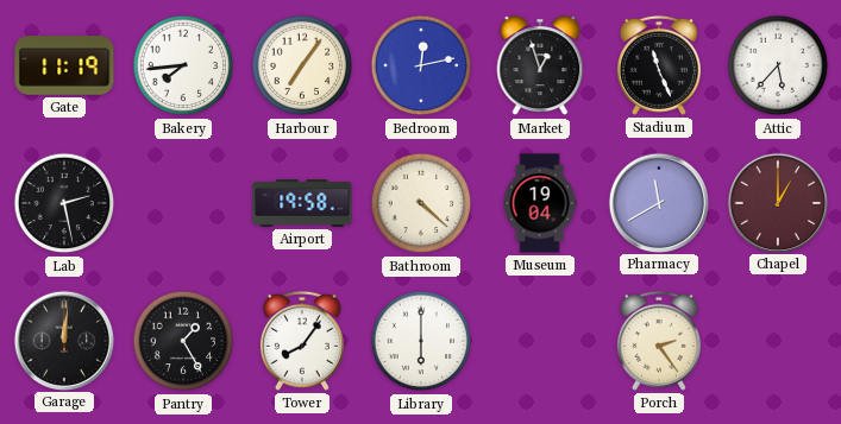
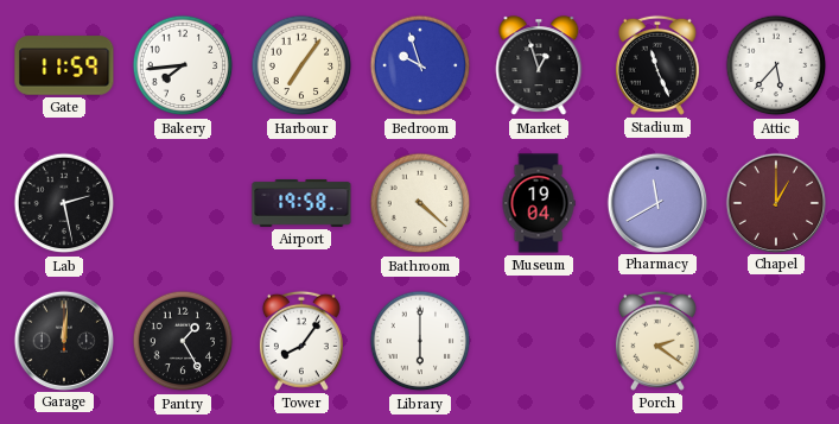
Gate: 11:19 -> 11:59
Bedroom: 12:13 -> 9:57
Porch: 2:24 -> 2:21
